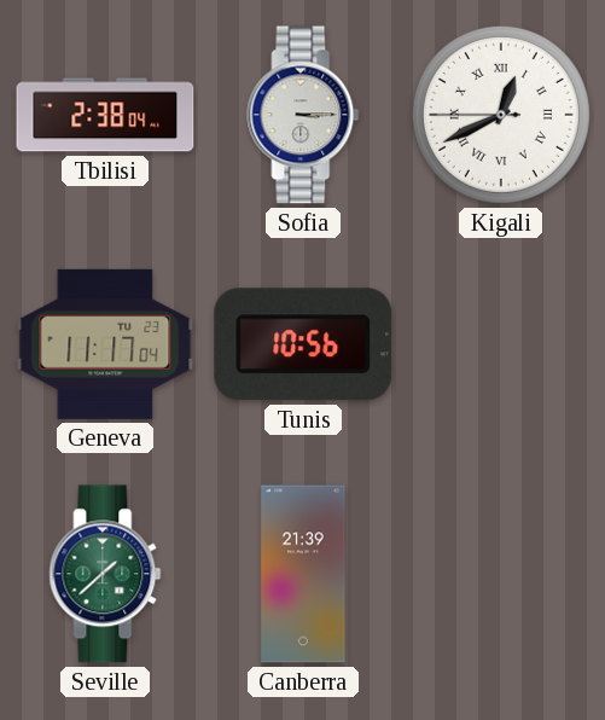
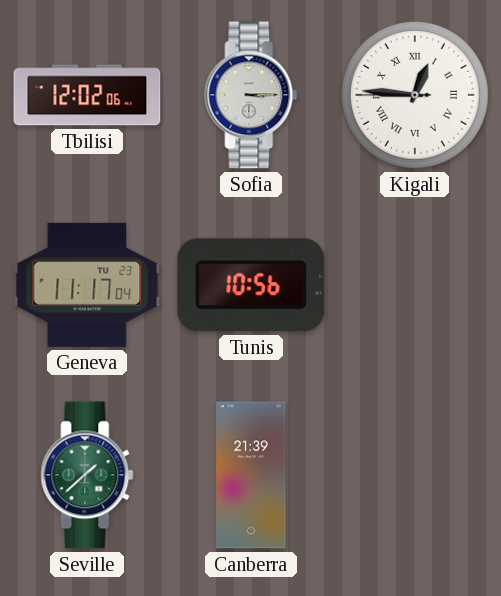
Tbilisi: 2:38 -> 12:02
Kigali: 12:40 -> 12:45
